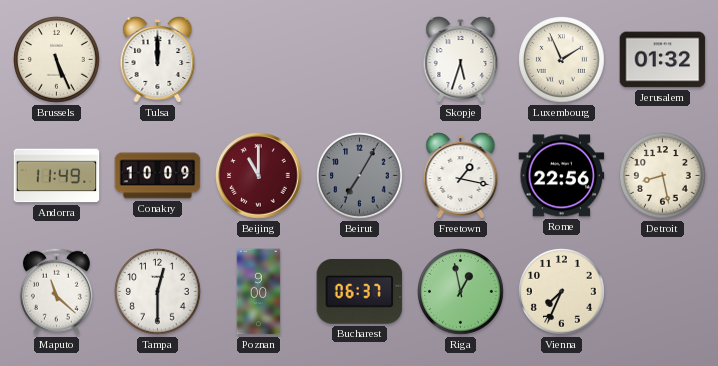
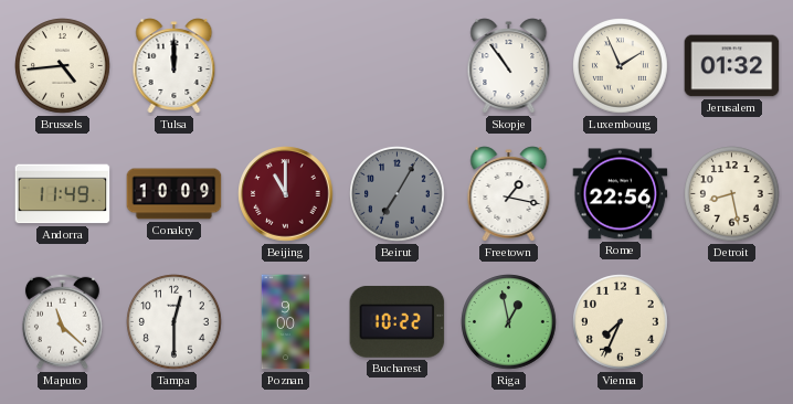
Brussels: 5:26 -> 4:44
Skopje: 5:33 -> 10:54
Bucharest: 06:37 -> 10:22
